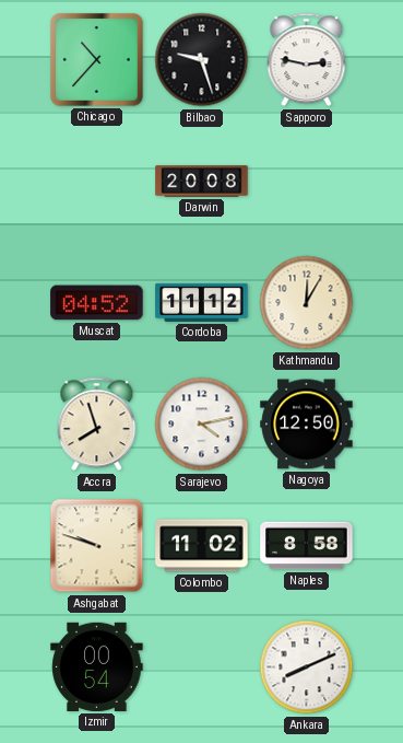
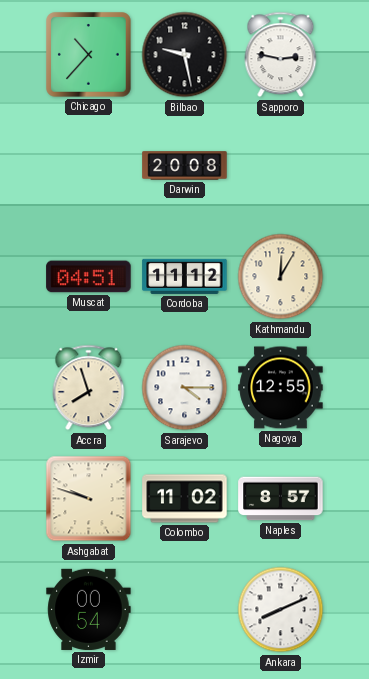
Bilbao: 9:27 -> 9:28
Muscat: 04:52 -> 04:51
Sarajevo: 4:13 -> 4:15
Nagoya: 12:50 -> 12:55
Naples: 8:58 -> 8:57
